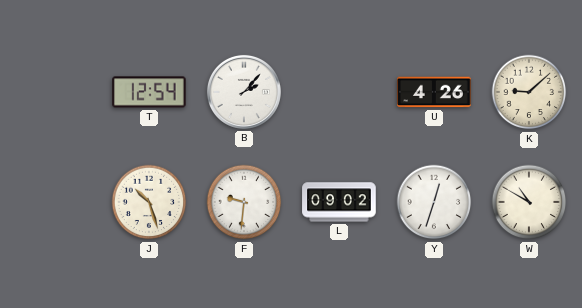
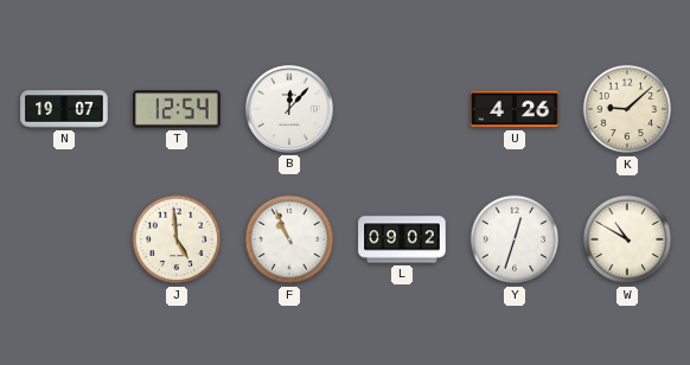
N: none -> 19:07
B: 2:07 -> 12:07
J: 10:27 -> 4:59
F: 9:31 -> 10:56
